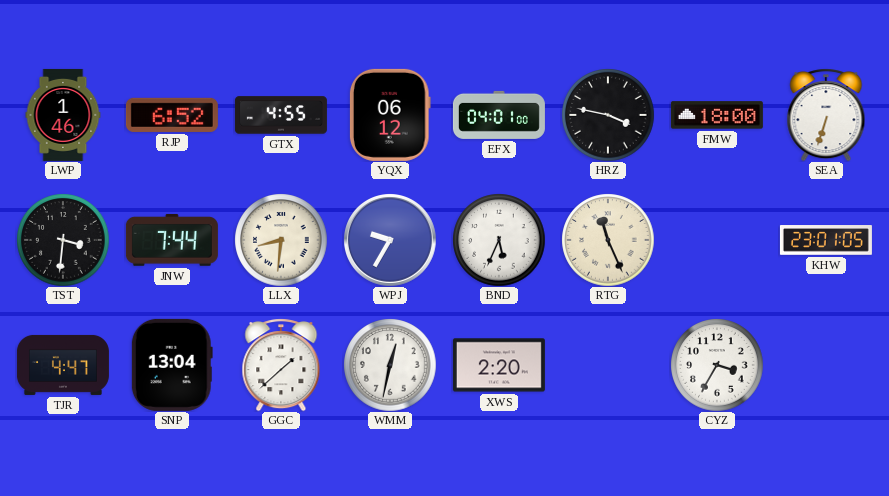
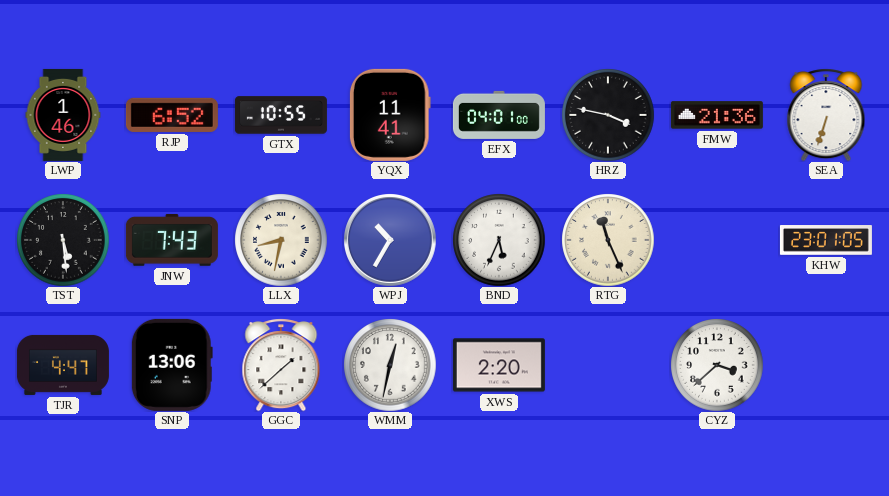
GTX: 4:55 -> 10:55
YQX: 06:12 -> 11:41
FMW: 18:00 -> 21:36
TST: 3:31 -> 5:29
JNW: 7:44 -> 7:43
LLX: 8:31 -> 8:32
WPJ: 9:35 -> 10:35
SNP: 13:04 -> 13:06
CYZ: 3:35 -> 3:38
